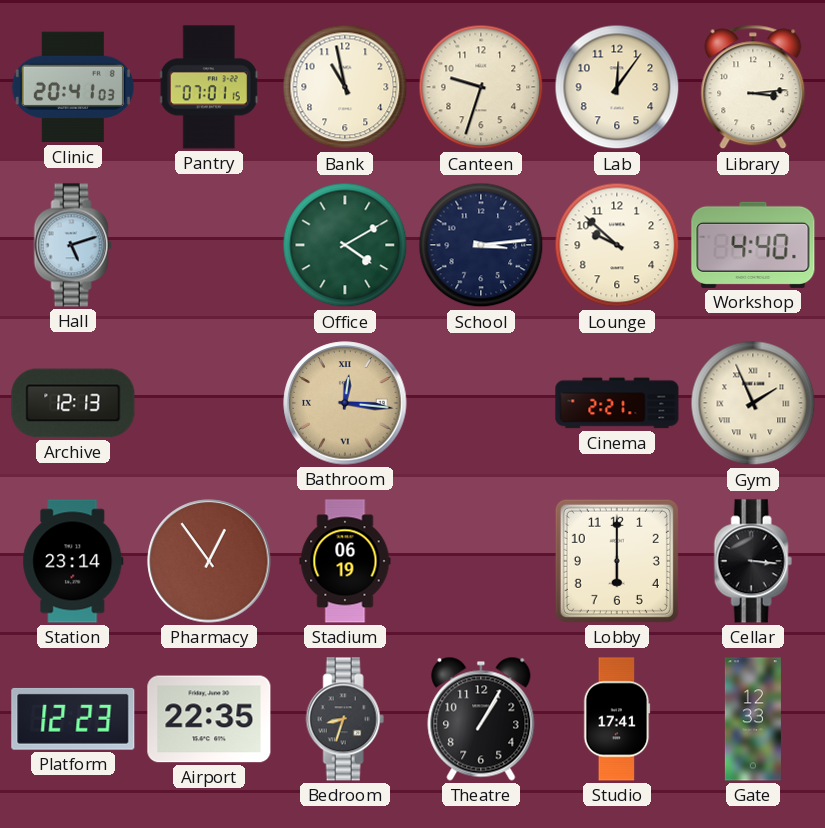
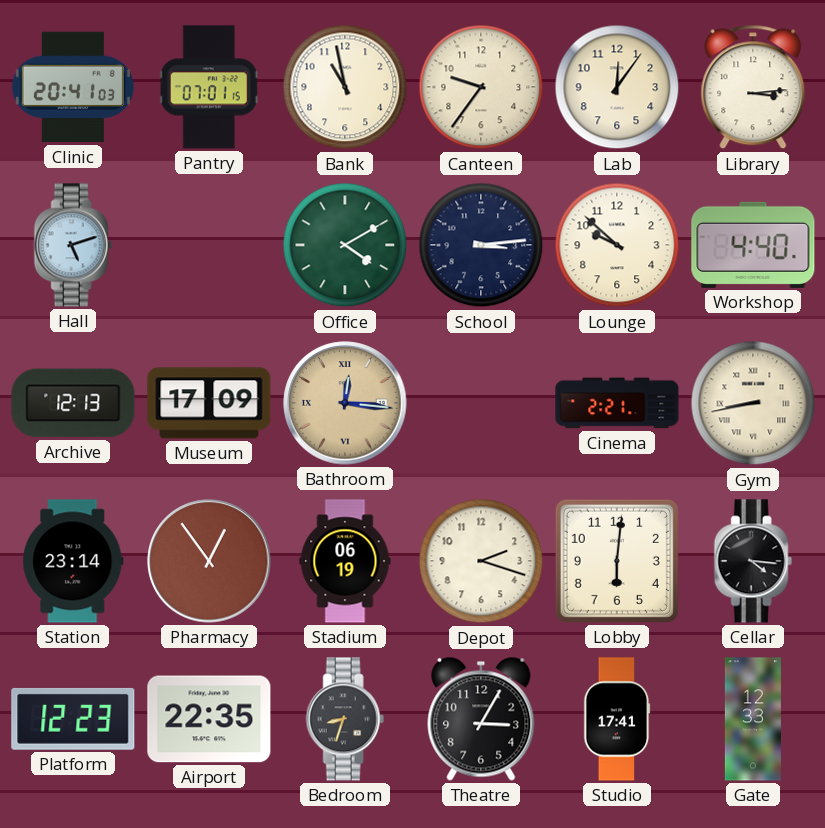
Canteen: 9:33 -> 9:36
Museum: none -> 17:09
Gym: 1:56 -> 8:43
Depot: none -> 2:18
Lobby: 6:00 -> 6:01
Cellar: 3:16 -> 4:16
Theatre: 1:05 -> 3:05
